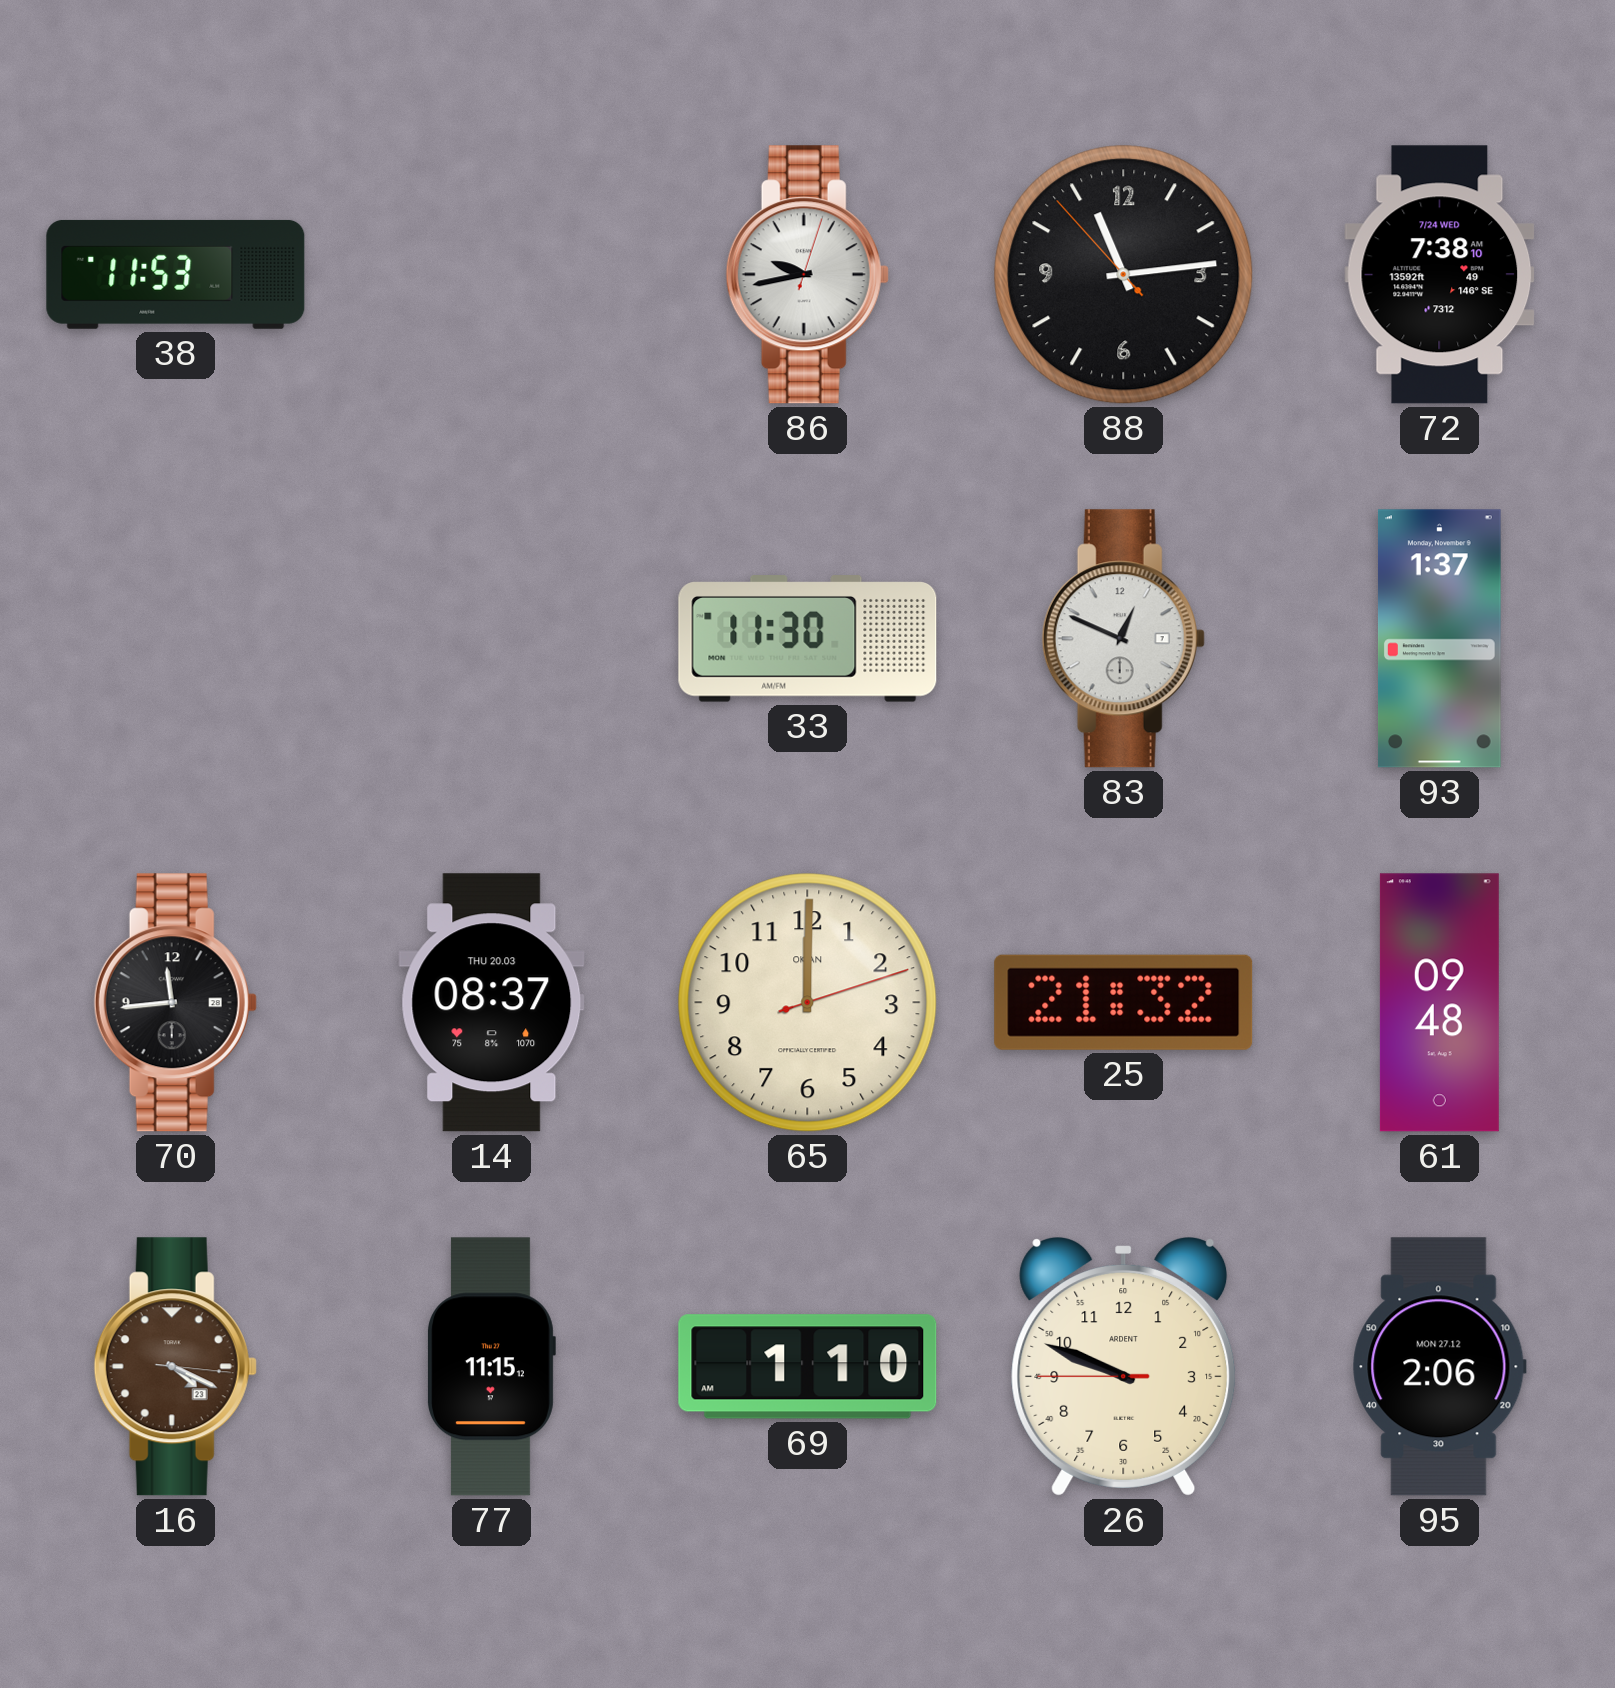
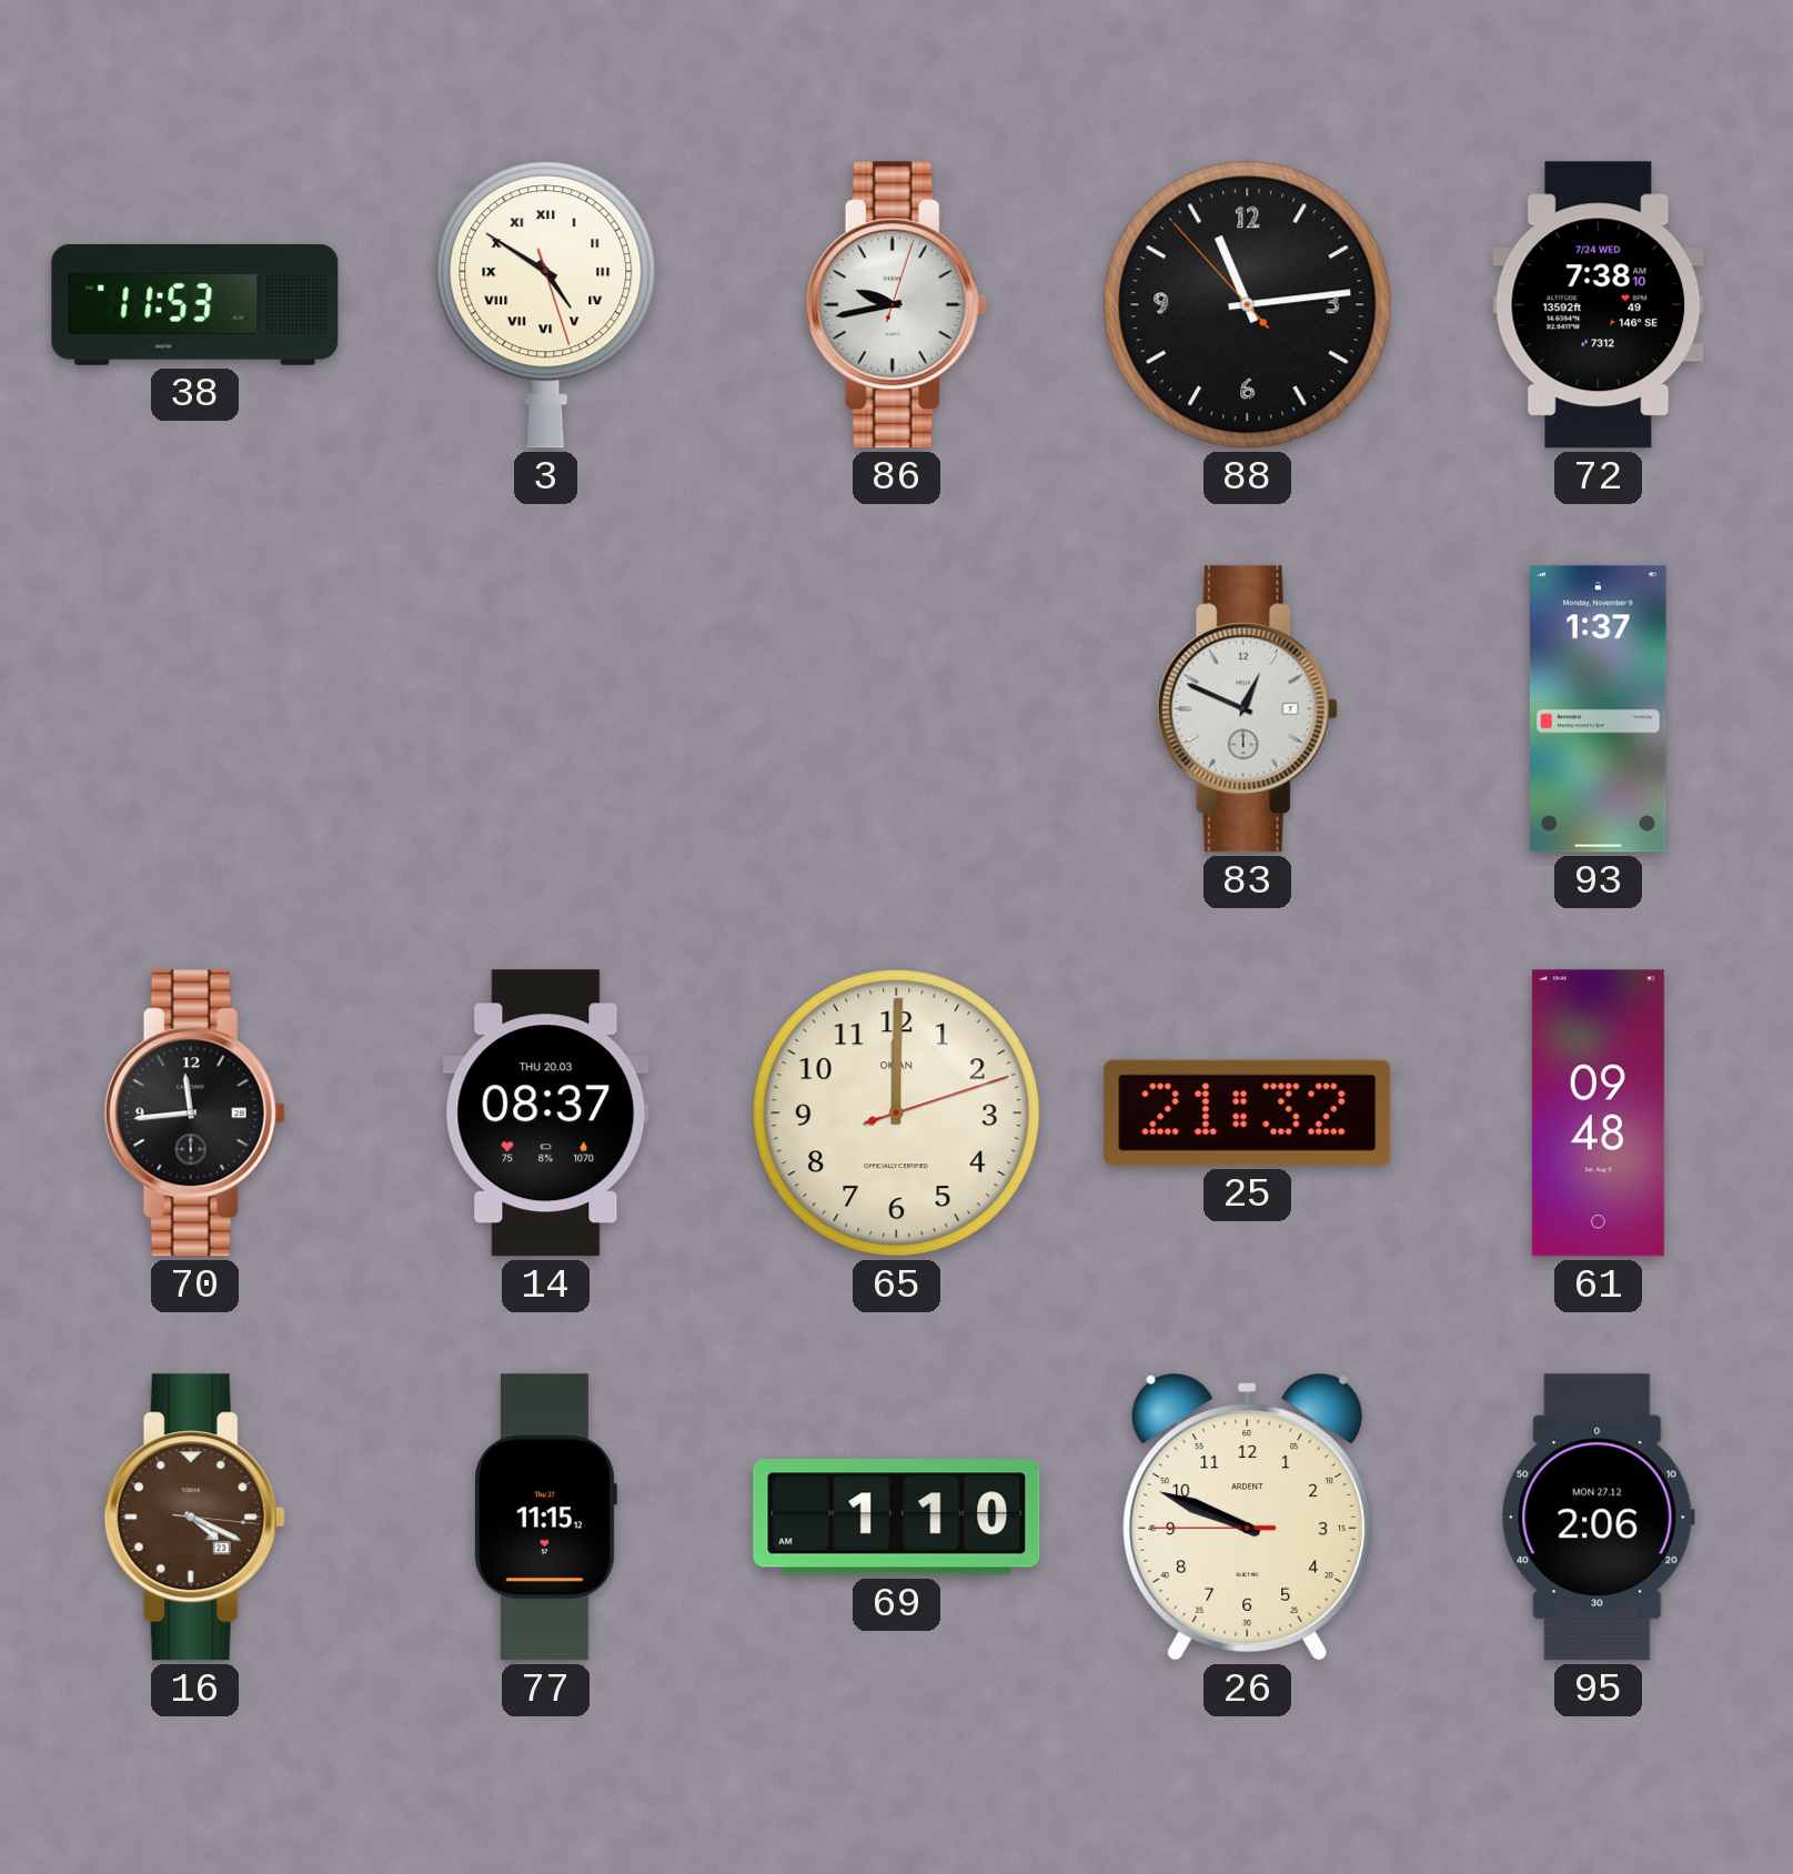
3: none -> 4:50
33: 11:30 -> none
